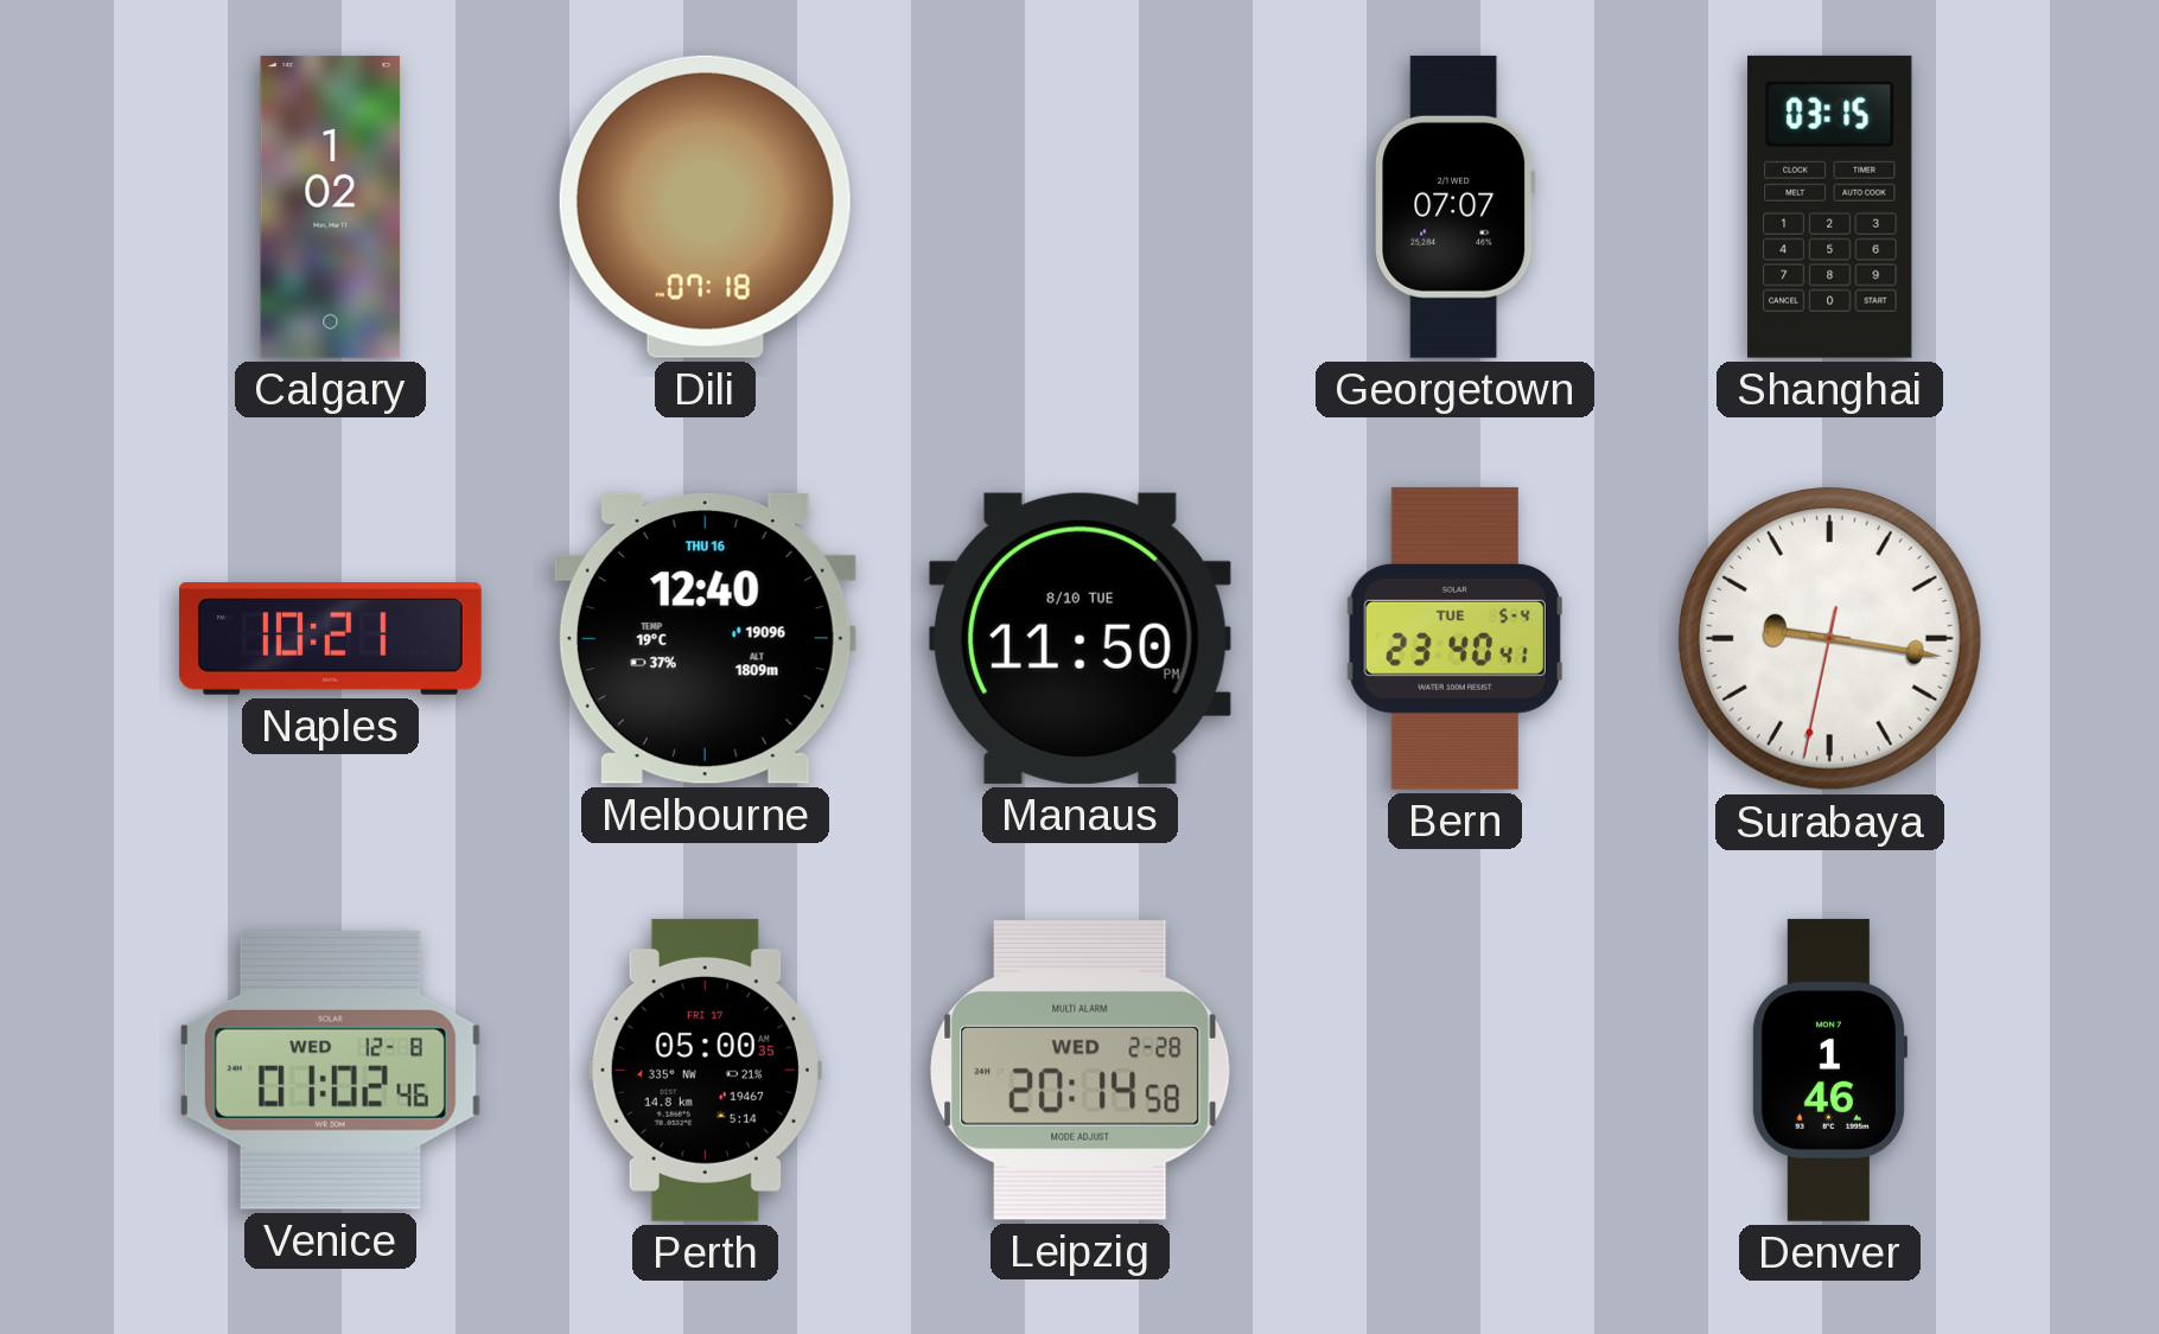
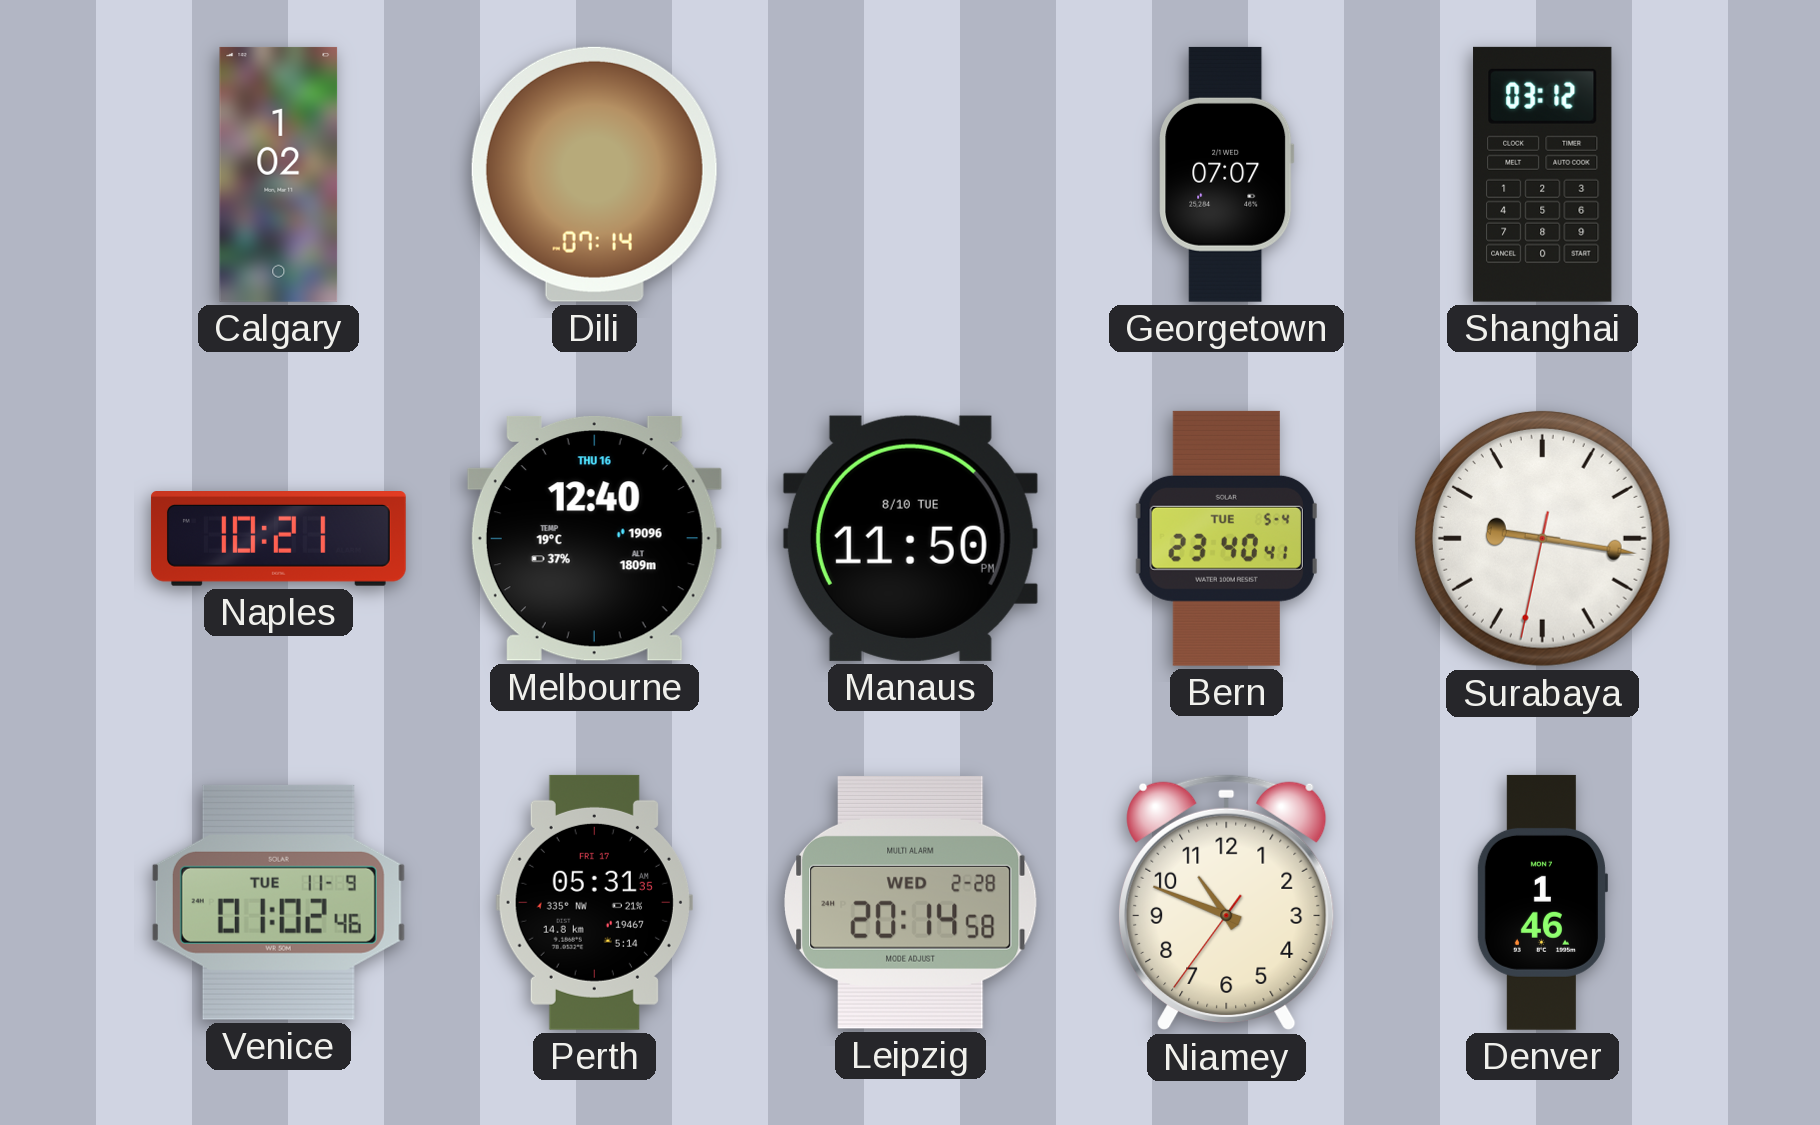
Dili: 07:18 -> 07:14
Shanghai: 03:15 -> 03:12
Venice date: WED 12-8 -> TUE 11-9
Perth: 05:00 -> 05:31
Niamey: none -> 10:48
